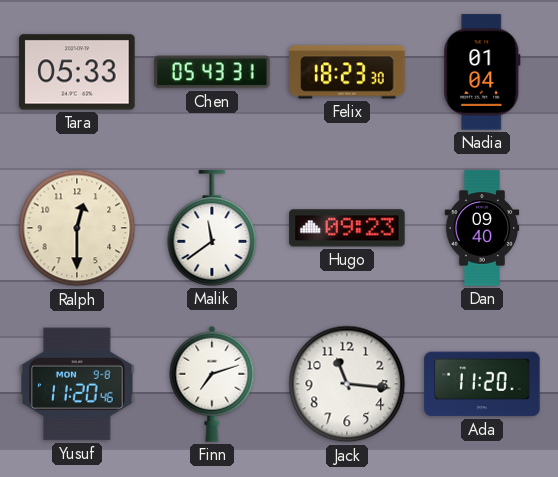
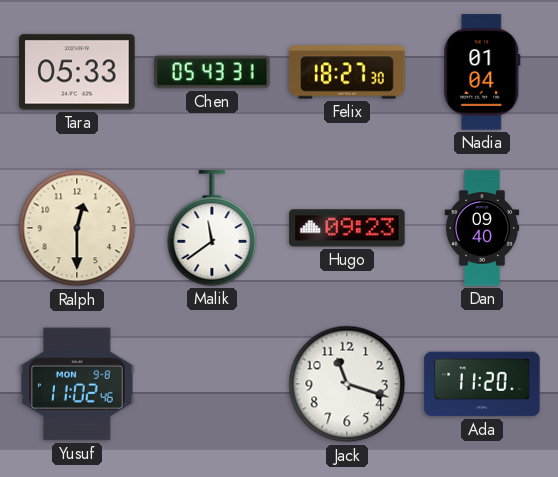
Felix: 18:23 -> 18:27
Yusuf: 11:20 -> 11:02
Finn: 7:12 -> none
Jack: 11:16 -> 11:18
